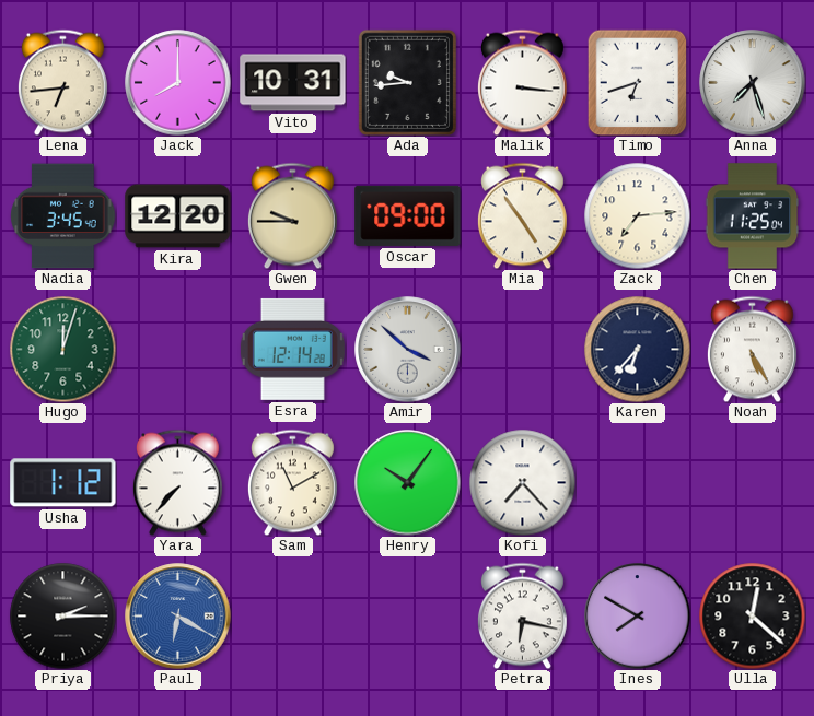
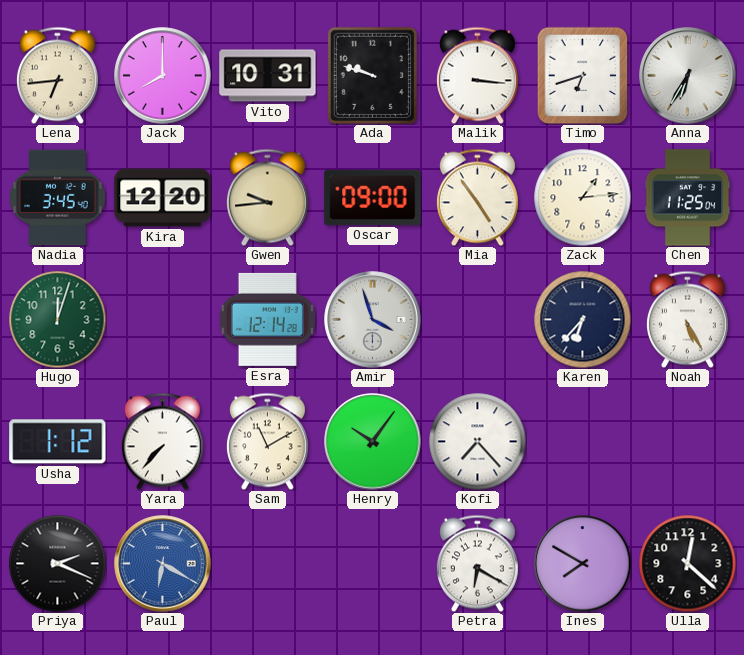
Ada: 9:44 -> 9:48
Anna: 7:27 -> 6:35
Gwen: 9:45 -> 9:44
Zack: 7:14 -> 1:14
Amir: 3:52 -> 3:57
Priya: 2:15 -> 2:19
Petra: 6:17 -> 6:20
